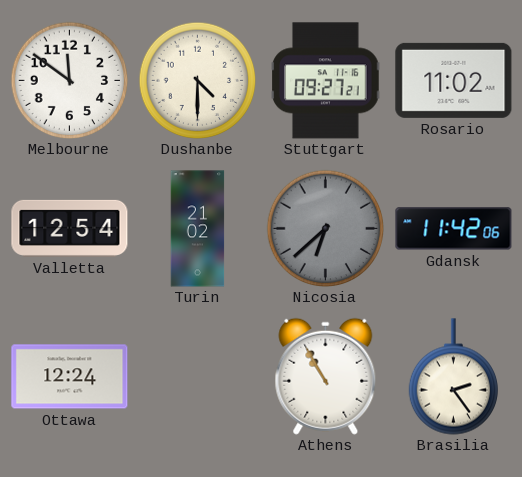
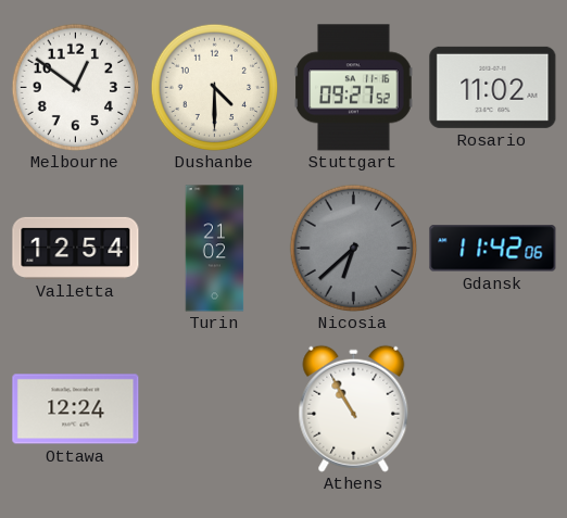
Melbourne: 11:51 -> 12:51
Stuttgart: 09:27:21 -> 09:27:52
Brasilia: 2:24 -> none
